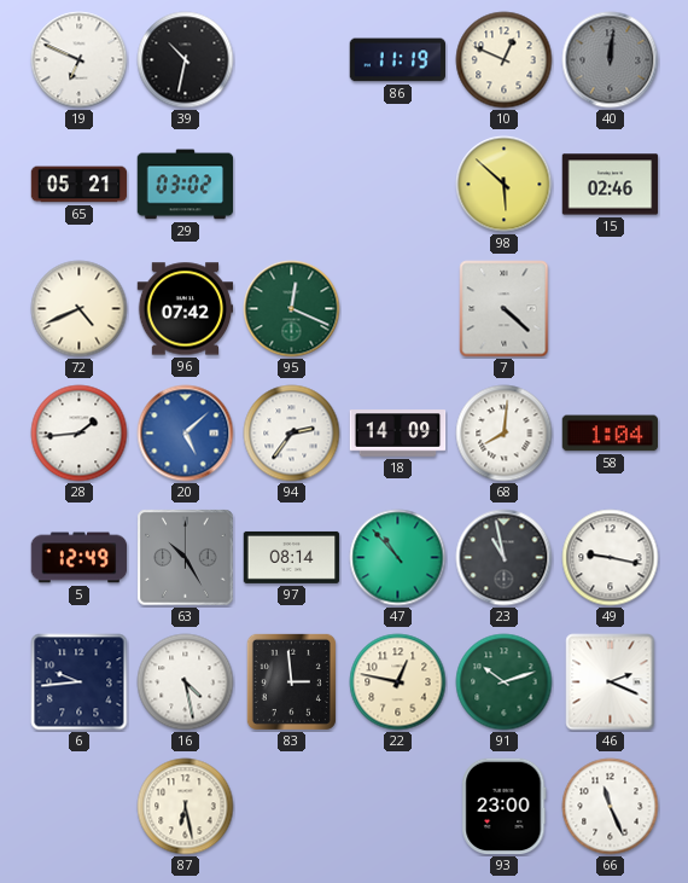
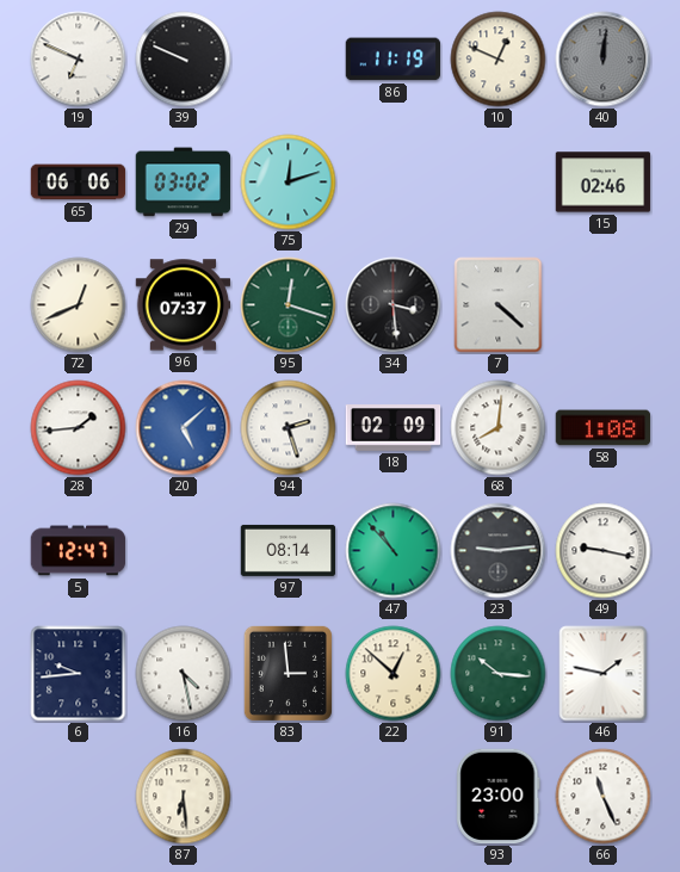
39: 10:32 -> 9:49
65: 05:21 -> 06:06
75: none -> 12:12
98: 5:52 -> none
72: 4:41 -> 12:41
96: 07:42 -> 07:37
95: 12:19 -> 12:18
34: none -> 3:29
94: 2:36 -> 2:27
18: 14:09 -> 02:09
58: 1:04 -> 1:08
5: 12:49 -> 12:47
63: 10:25 -> none
23: 10:58 -> 9:14
22: 12:47 -> 12:52
91: 10:12 -> 10:16
46: 2:19 -> 1:47
87: 6:28 -> 6:29
